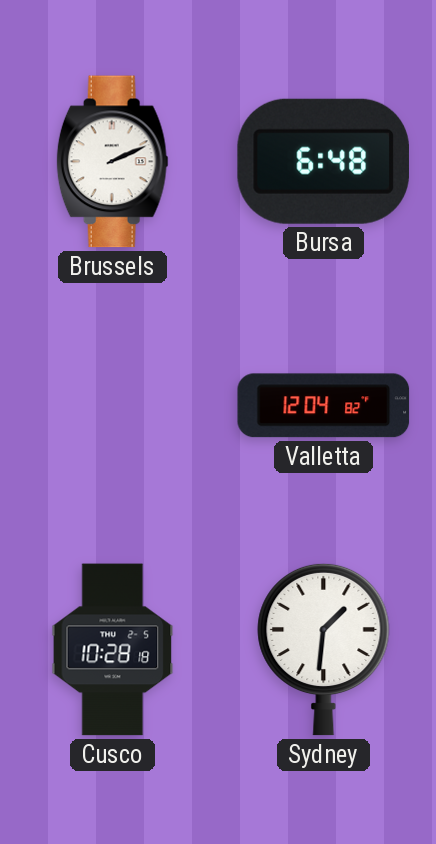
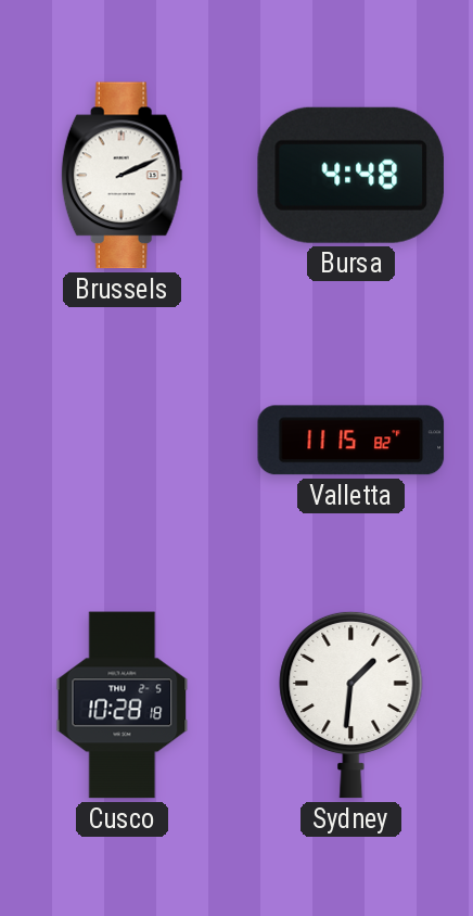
Bursa: 6:48 -> 4:48
Valletta: 12:04 -> 11:15
